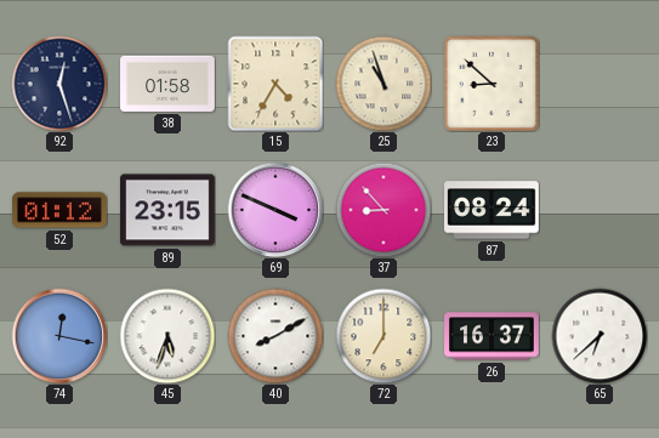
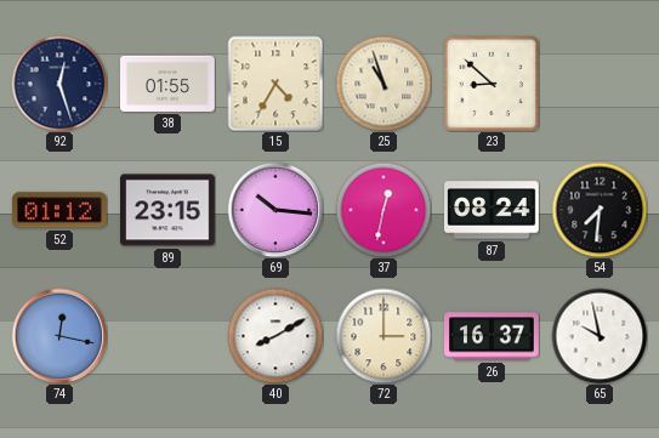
38: 01:58 -> 01:55
69: 3:49 -> 10:16
37: 8:53 -> 12:32
54: none -> 7:31
45: 5:33 -> none
72: 7:00 -> 3:00
65: 6:38 -> 9:58
